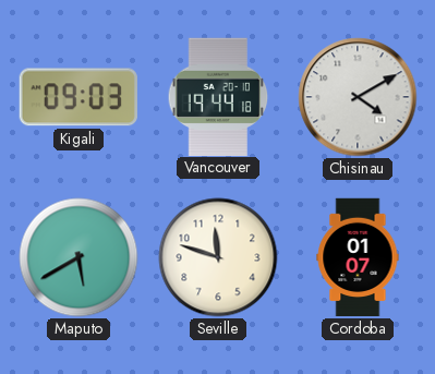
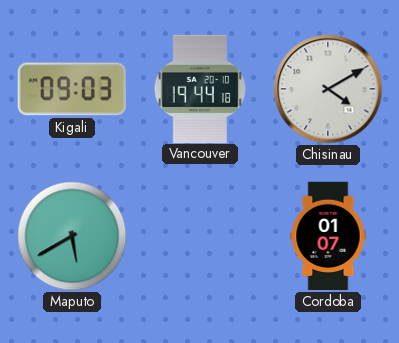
Seville: 11:48 -> none
